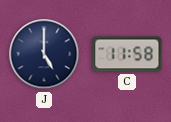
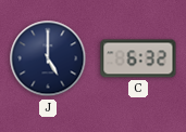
C: 11:58 -> 6:32
